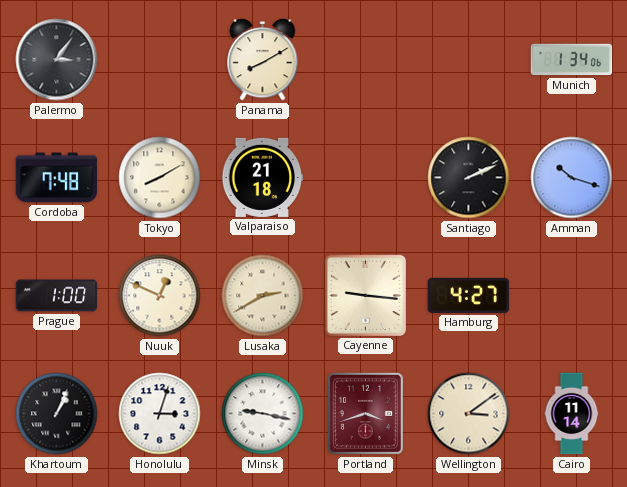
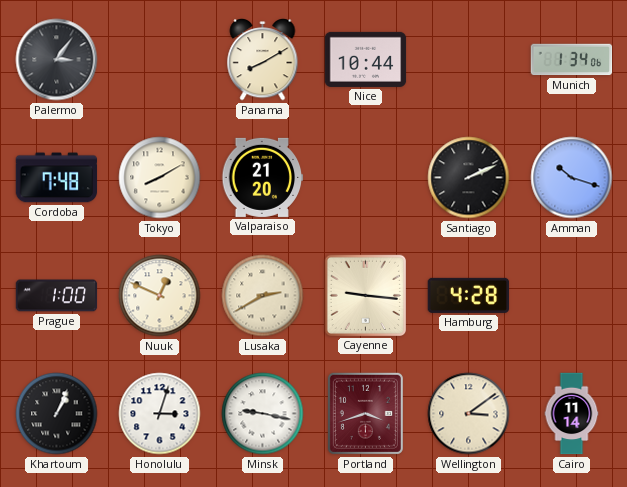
Nice: none -> 10:44
Valparaiso: 21:18 -> 21:20
Hamburg: 4:27 -> 4:28
